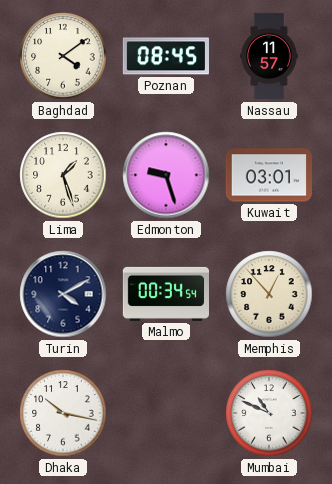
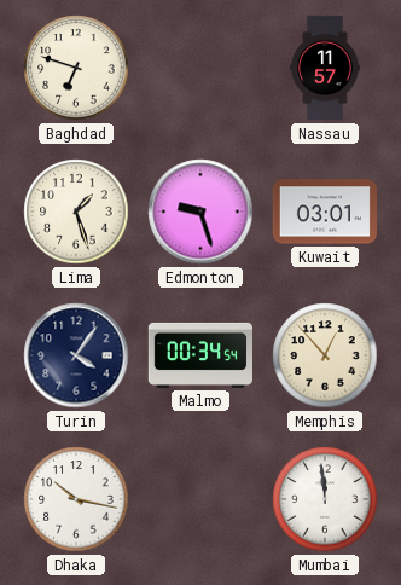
Baghdad: 4:09 -> 6:48
Poznan: 08:45 -> none
Turin: 4:10 -> 4:06
Mumbai: 10:49 -> 11:59
